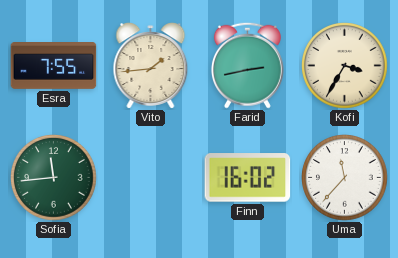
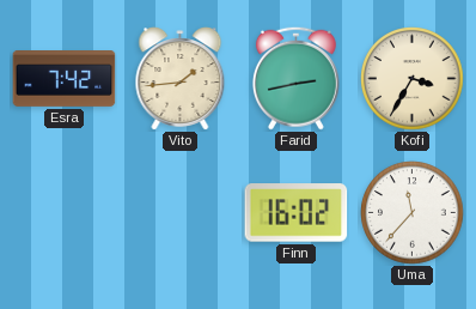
Esra: 7:55 -> 7:42
Sofia: 11:44 -> none
